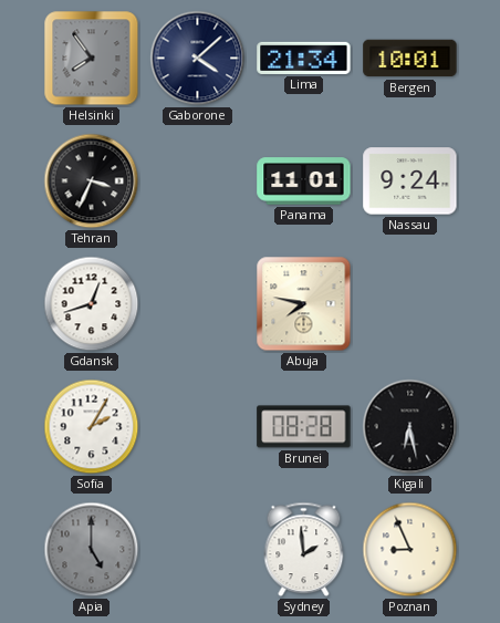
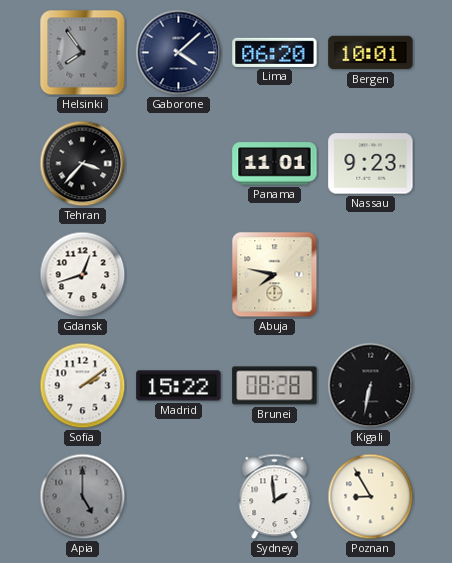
Lima: 21:34 -> 06:20
Tehran: 3:34 -> 3:37
Nassau: 9:24 -> 9:23
Sofia: 2:05 -> 2:09
Madrid: none -> 15:22
Kigali: 6:28 -> 6:32
Poznan: 8:56 -> 8:55
